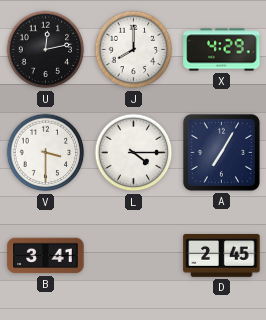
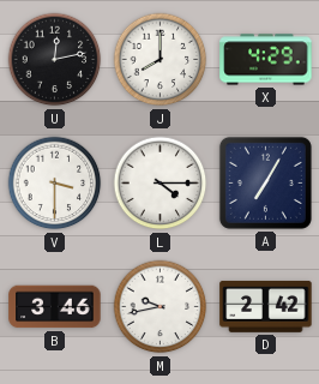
B: 3:41 -> 3:46
M: none -> 9:43
D: 2:45 -> 2:42
